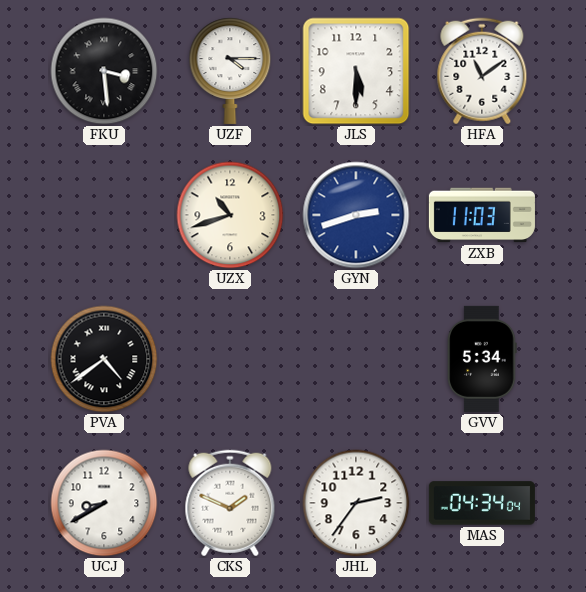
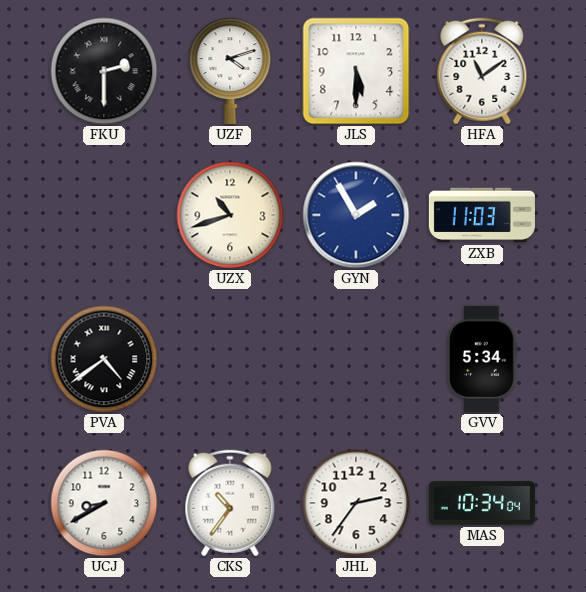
FKU: 3:29 -> 2:30
UZF: 4:15 -> 4:12
GYN: 2:42 -> 1:55
CKS: 1:49 -> 10:36
MAS: 04:34 -> 10:34
